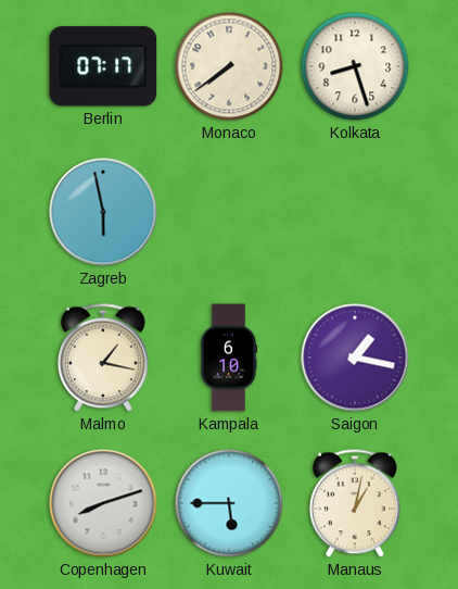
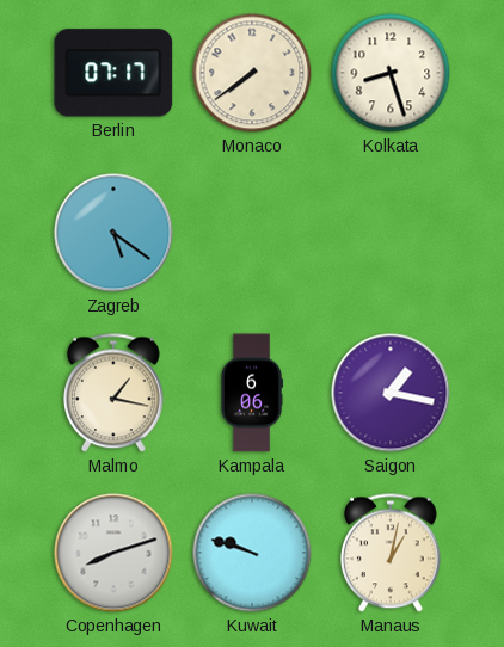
Zagreb: 5:58 -> 5:21
Kampala: 6:10 -> 6:06
Kuwait: 5:45 -> 9:48
